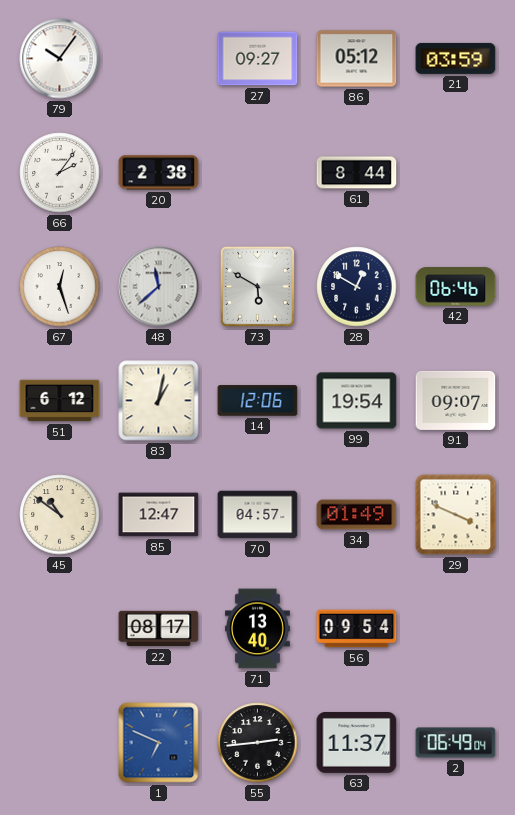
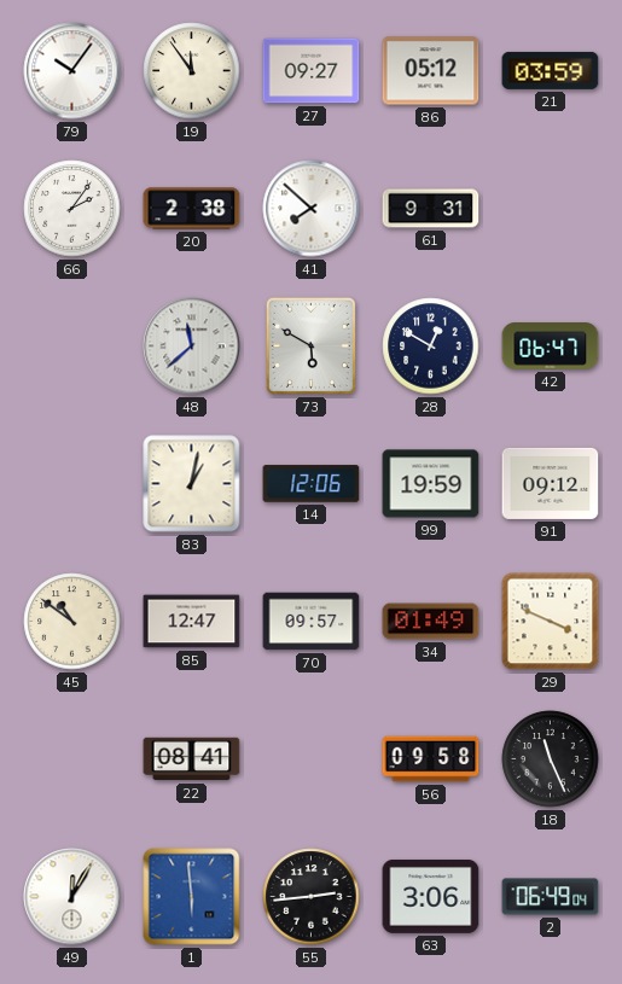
19: none -> 11:54
41: none -> 7:52
61: 8:44 -> 9:31
67: 12:27 -> none
42: 06:46 -> 06:47
51: 6:12 -> none
99: 19:54 -> 19:59
91: 09:07 -> 09:12
70: 04:57 -> 09:57
22: 08:17 -> 08:41
71: 13:40 -> none
56: 09:54 -> 09:58
18: none -> 11:26
49: none -> 12:05
1: 6:49 -> 5:59
63: 11:37 -> 3:06
